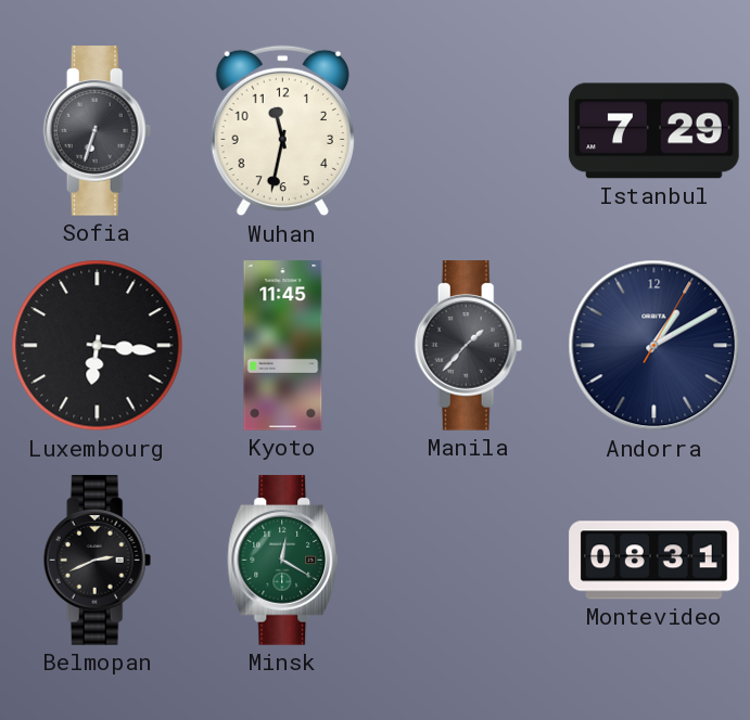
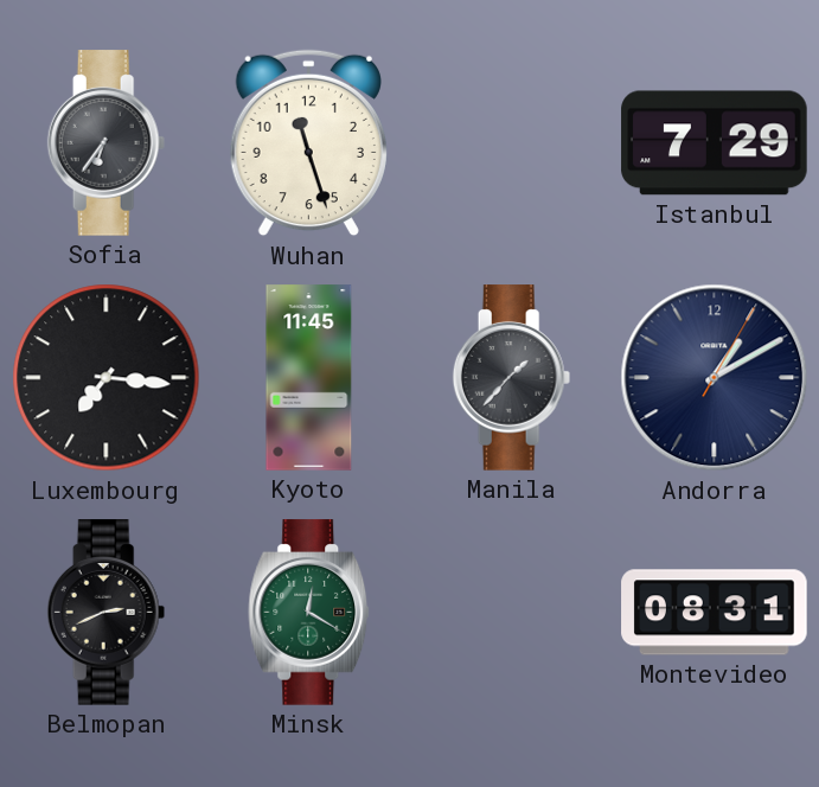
Sofia: 6:33 -> 6:36
Wuhan: 11:32 -> 11:27
Luxembourg: 6:16 -> 7:16
